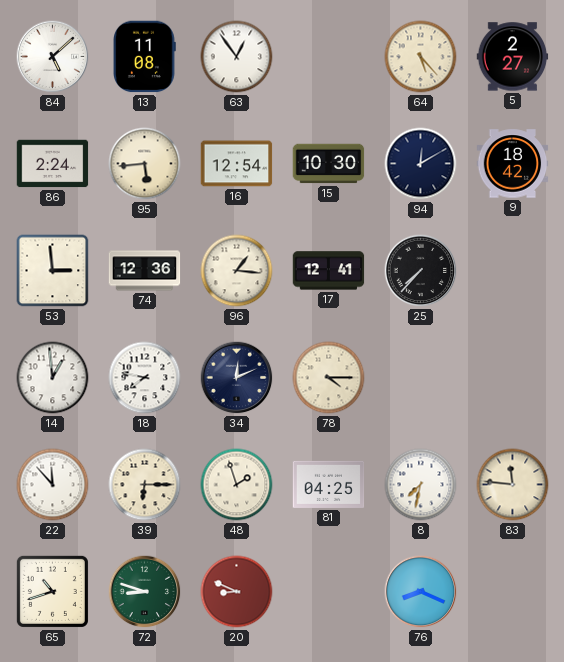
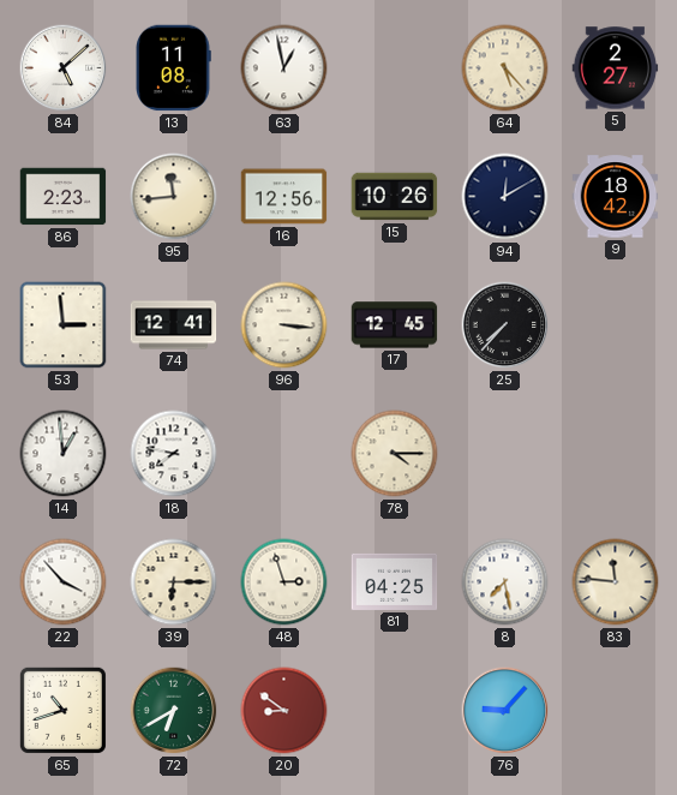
63: 12:54 -> 12:58
86: 2:24 -> 2:23
95: 5:44 -> 11:44
16: 12:54 -> 12:56
15: 10:30 -> 10:26
74: 12:36 -> 12:41
96: 1:16 -> 3:16
17: 12:41 -> 12:45
34: 12:11 -> none
22: 11:53 -> 3:53
48: 1:57 -> 2:57
8: 7:32 -> 7:28
72: 8:48 -> 6:40
20: 8:49 -> 8:51
76: 8:19 -> 9:07
